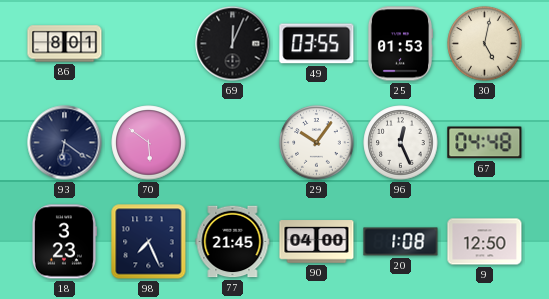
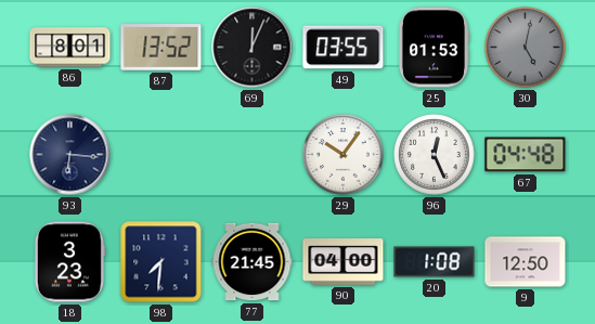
87: none -> 13:52
30 dial: cream -> grey
93: 6:21 -> 6:16
70: 5:51 -> none
98: 7:26 -> 7:31
